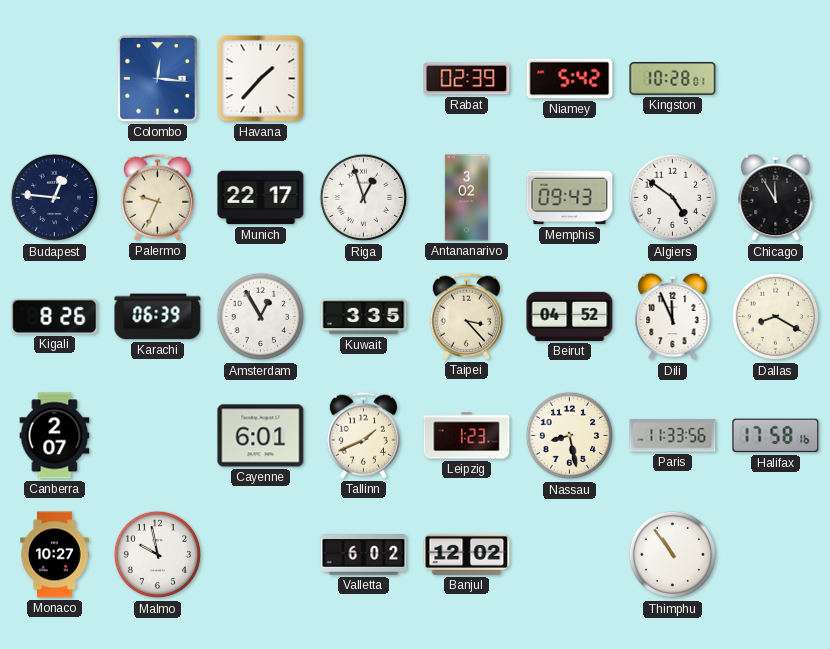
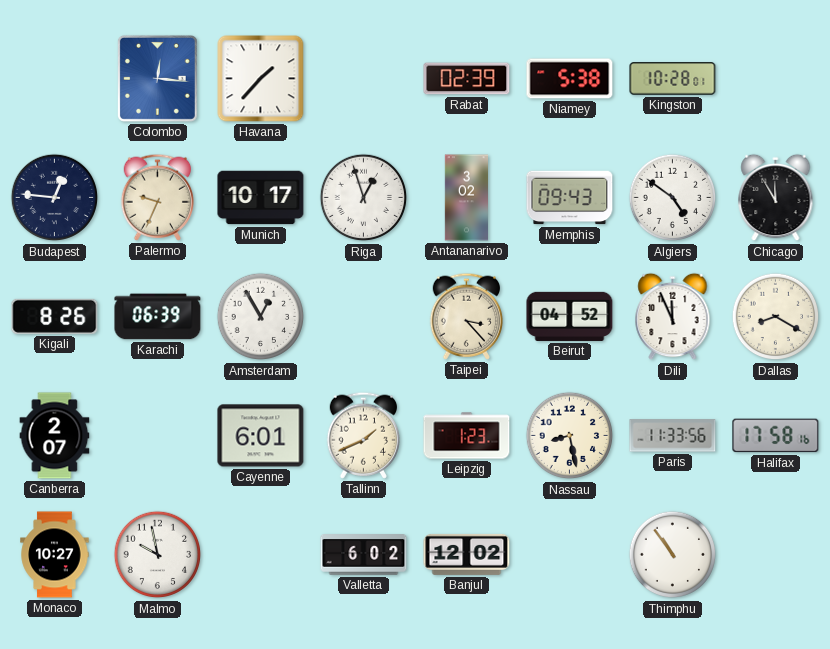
Niamey: 5:42 -> 5:38
Munich: 22:17 -> 10:17
Kuwait: 3:35 -> none
